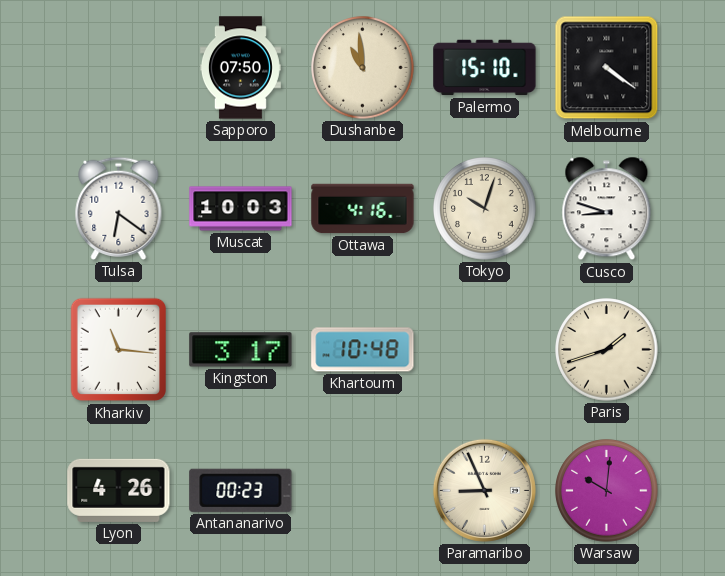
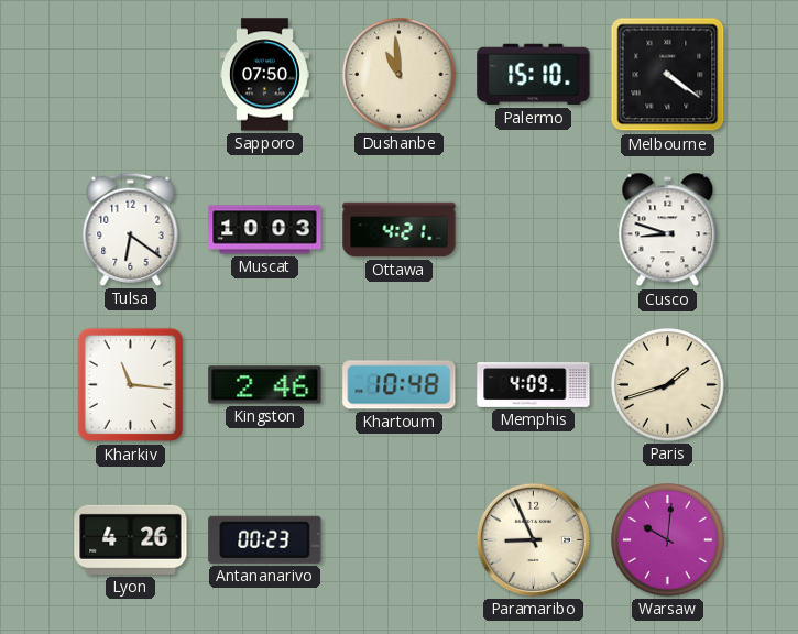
Ottawa: 4:16 -> 4:21
Tokyo: 10:03 -> none
Kingston: 3:17 -> 2:46
Memphis: none -> 4:09
